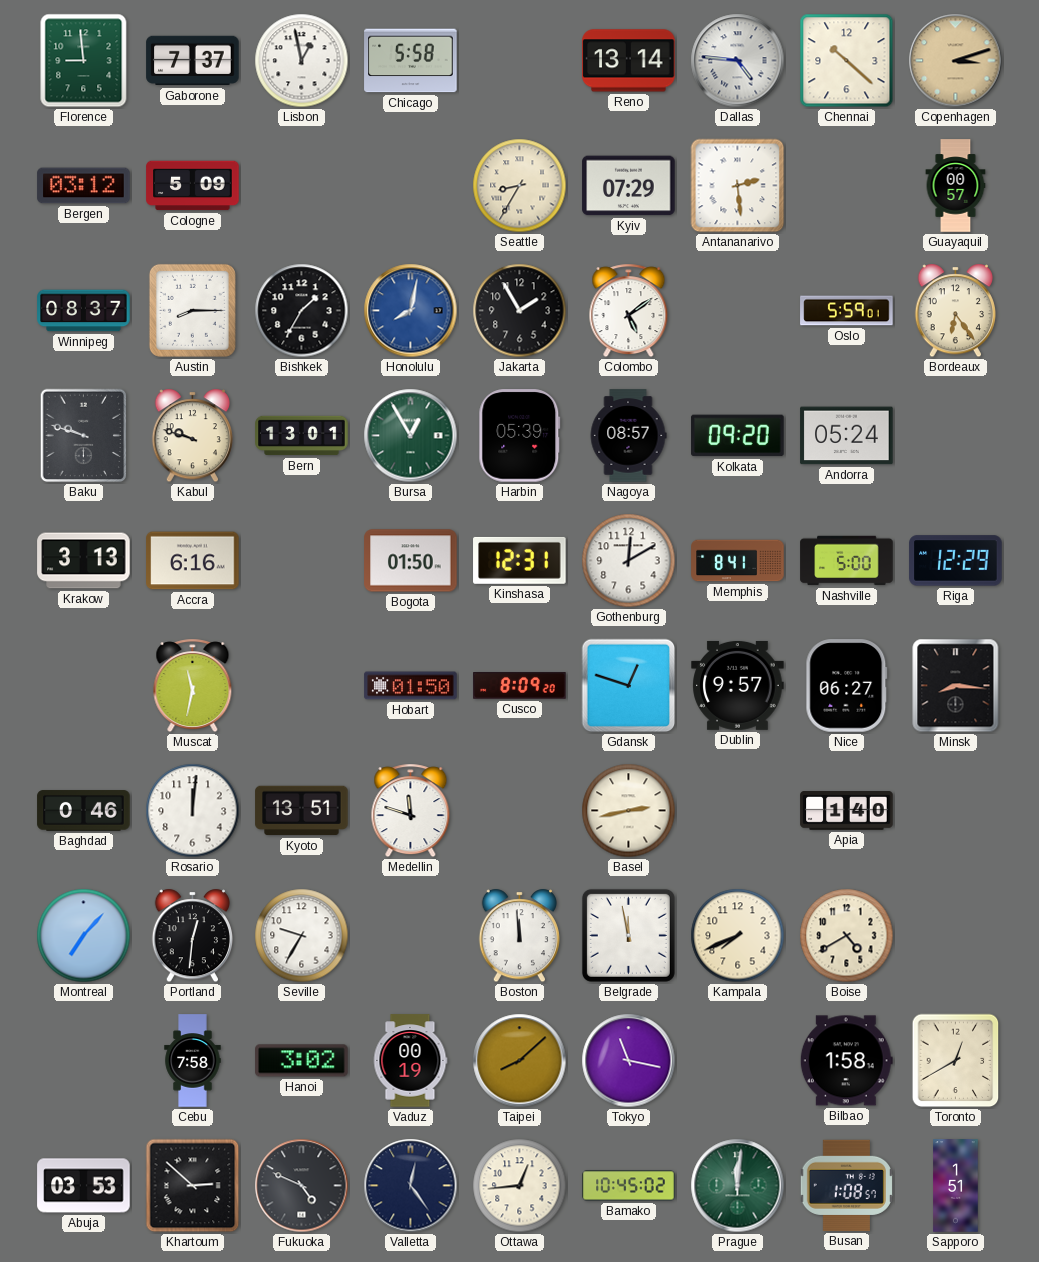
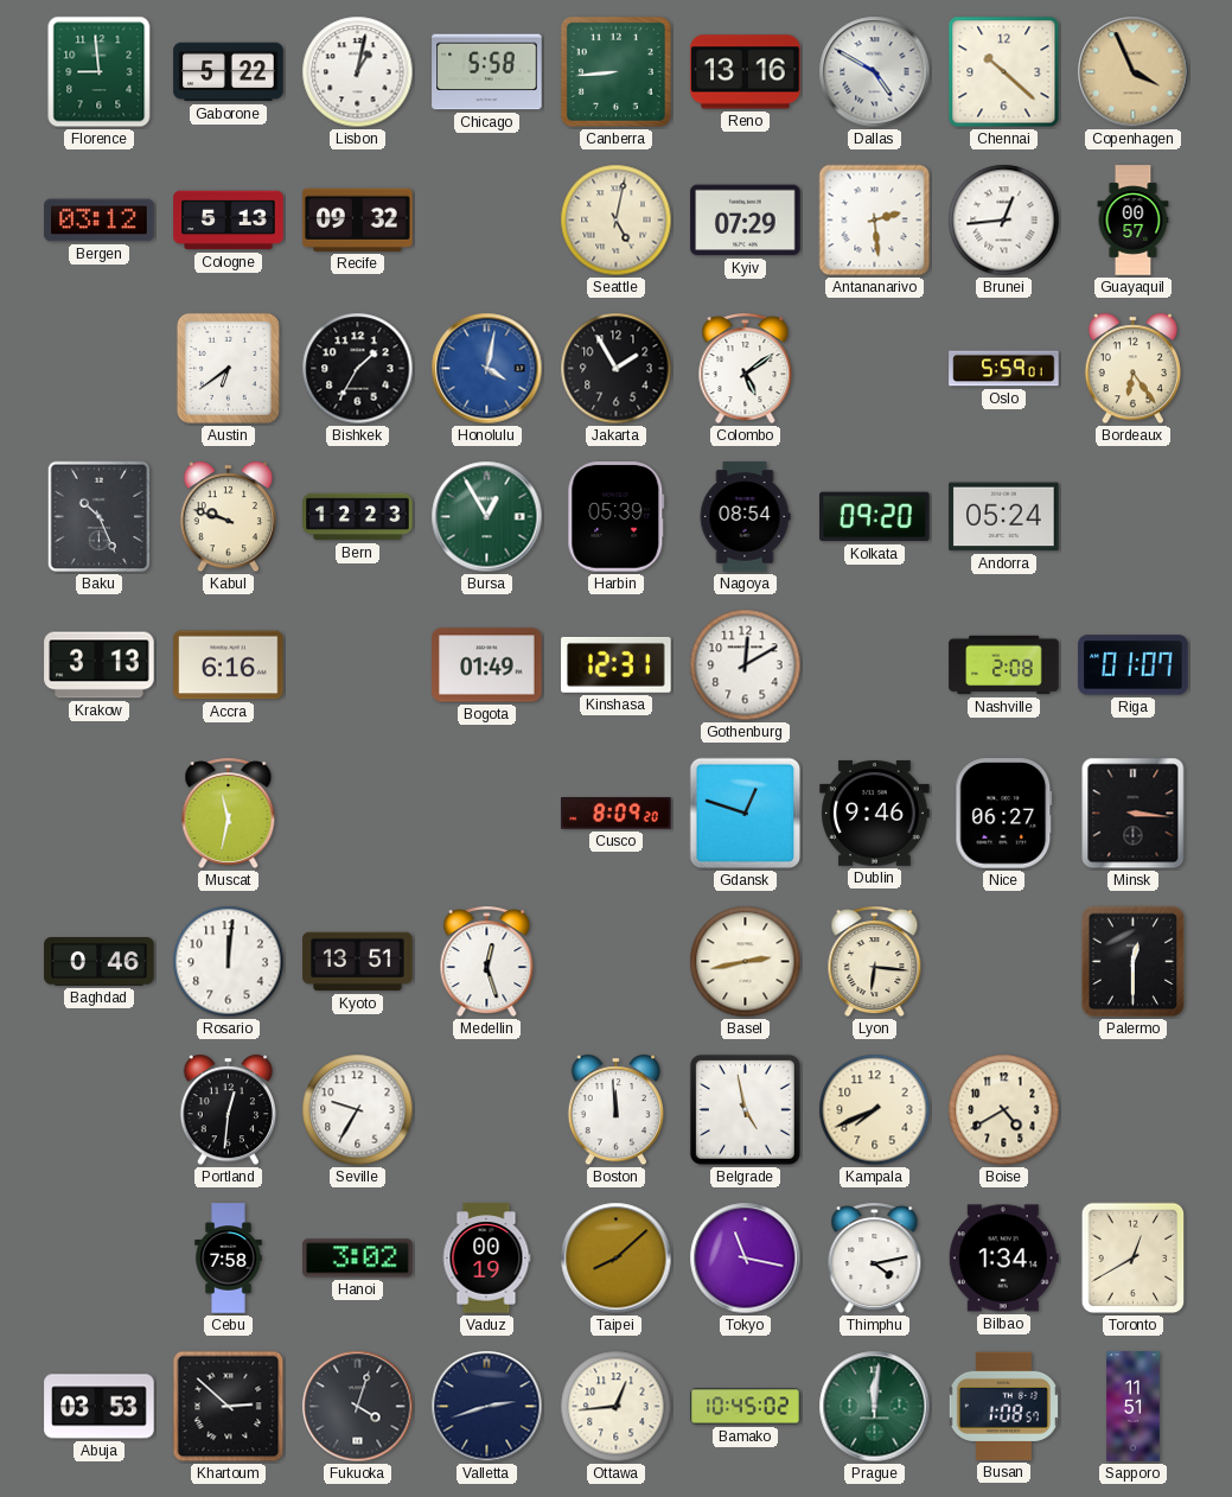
Gaborone: 7:37 -> 5:22
Lisbon: 12:58 -> 1:02
Canberra: none -> 8:44
Reno: 13:14 -> 13:16
Dallas: 4:46 -> 4:50
Copenhagen: 3:12 -> 3:56
Cologne: 5:09 -> 5:13
Recife: none -> 09:32
Seattle: 8:35 -> 5:02
Brunei: none -> 12:44
Winnipeg: 08:37 -> none
Austin: 8:15 -> 6:39
Honolulu: 8:02 -> 4:02
Baku: 9:48 -> 10:26
Bern: 13:01 -> 12:23
Nagoya: 08:57 -> 08:54
Bogota: 01:50 -> 01:49
Memphis: 8:41 -> none
Nashville: 5:00 -> 2:08
Riga: 12:29 -> 01:07
Hobart: 01:50 -> none
Dublin: 9:57 -> 9:46
Minsk: 8:16 -> 3:16
Medellin: 11:48 -> 12:27
Lyon: none -> 6:16
Apia: 1:40 -> none
Palermo: none -> 12:30
Montreal: 7:07 -> none
Belgrade: 11:58 -> 4:58
Thimphu: none -> 4:13
Bilbao: 1:58 -> 1:34
Fukuoka: 4:49 -> 4:03
Valletta: 12:24 -> 2:42
Sapporo: 1:51 -> 11:51
